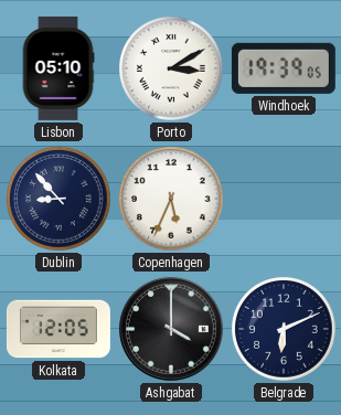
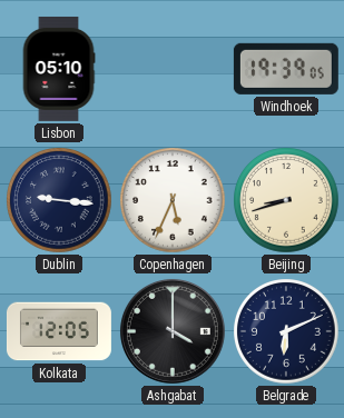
Porto: 3:10 -> none
Dublin: 8:53 -> 9:16
Beijing: none -> 8:42
